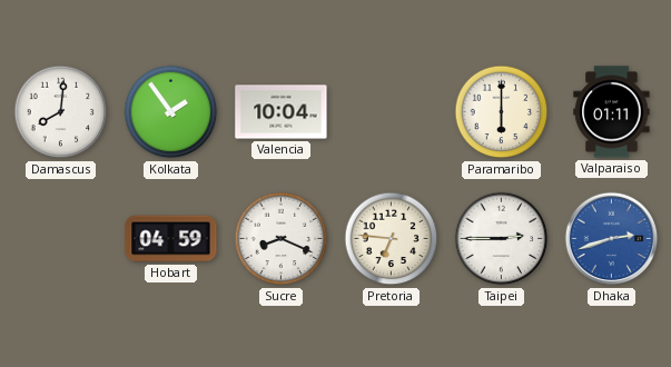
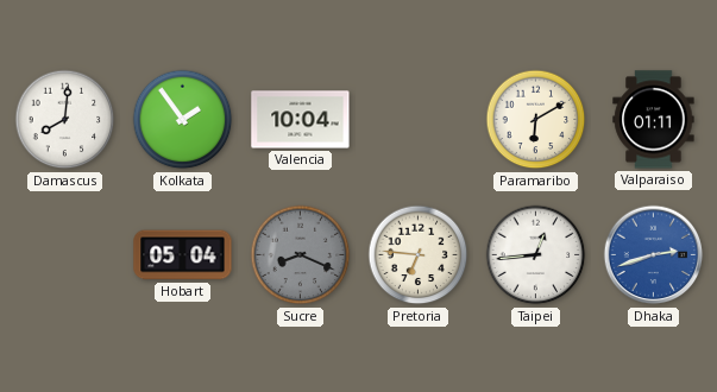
Paramaribo: 6:00 -> 6:10
Hobart: 04:59 -> 05:04
Sucre dial: white -> grey
Taipei: 2:45 -> 12:44
